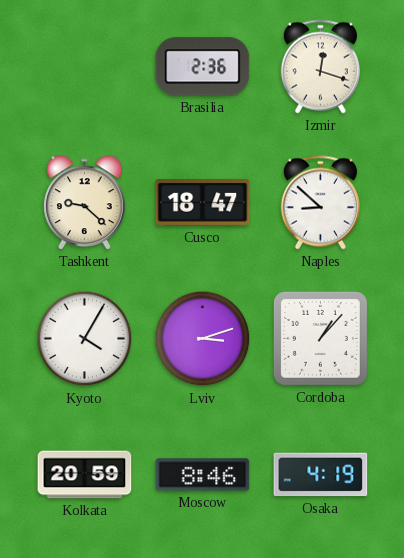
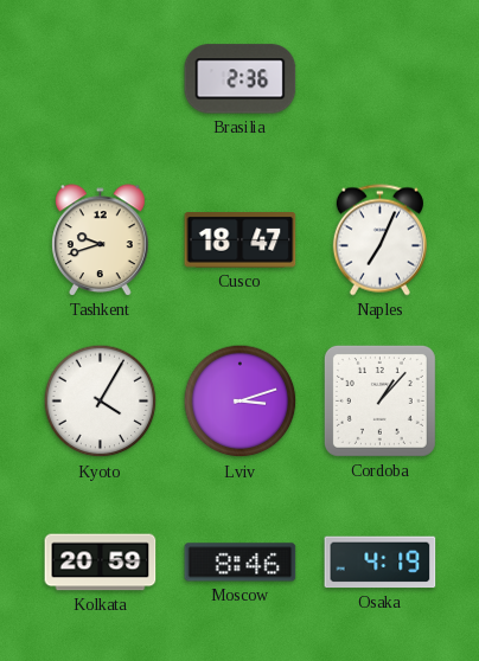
Izmir: 12:18 -> none
Tashkent: 9:22 -> 9:42
Naples: 8:52 -> 7:04
